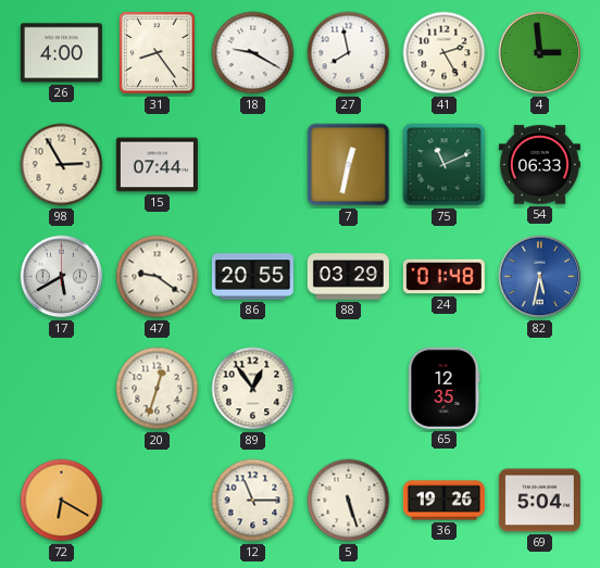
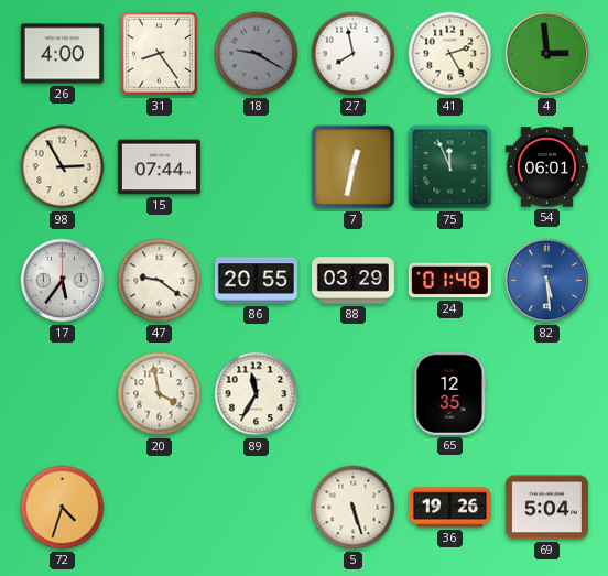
18 dial: white -> grey
75: 11:11 -> 11:56
54: 06:33 -> 06:01
17: 5:40 -> 5:36
82: 5:32 -> 5:29
20: 12:33 -> 3:58
89: 12:54 -> 11:35
72: 6:20 -> 4:33
12: 11:15 -> none
